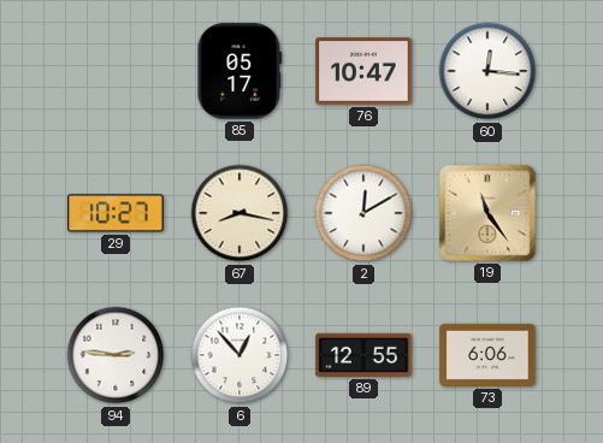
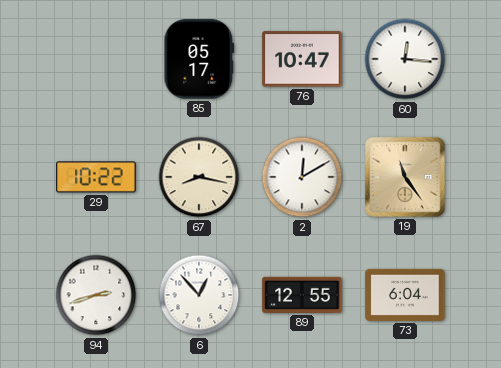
29: 10:27 -> 10:22
94: 2:46 -> 2:42
73: 6:06 -> 6:04
